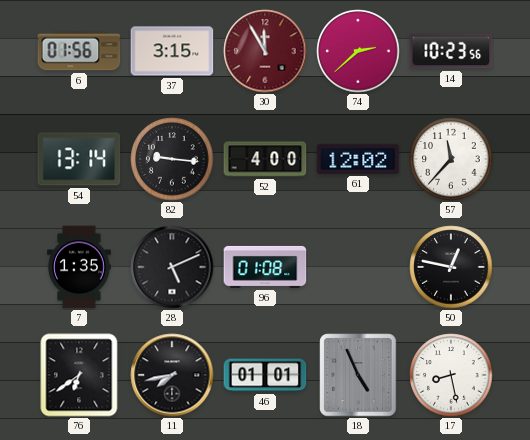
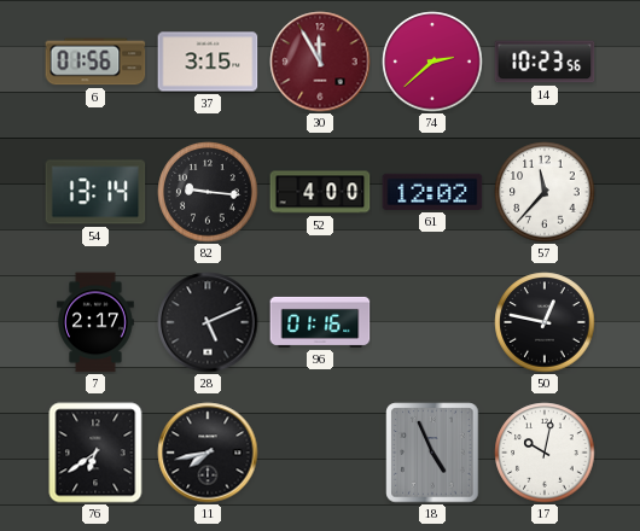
7: 1:35 -> 2:17
96: 01:08 -> 01:16
46: 01:01 -> none
17: 8:28 -> 10:02
